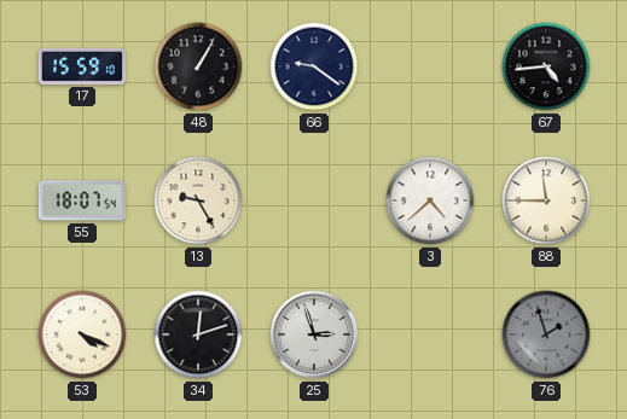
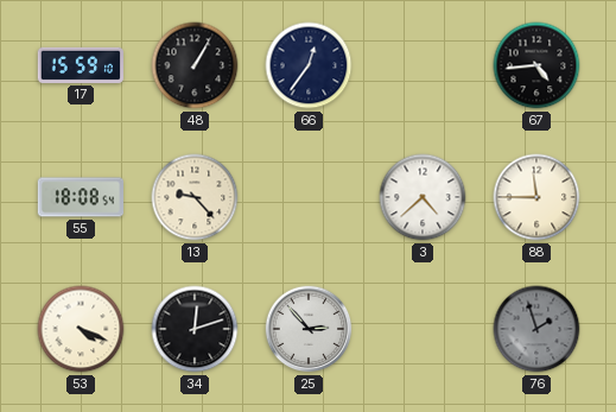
66: 9:21 -> 12:36
55: 18:07 -> 18:08
13: 9:25 -> 9:23
25: 2:57 -> 2:53
